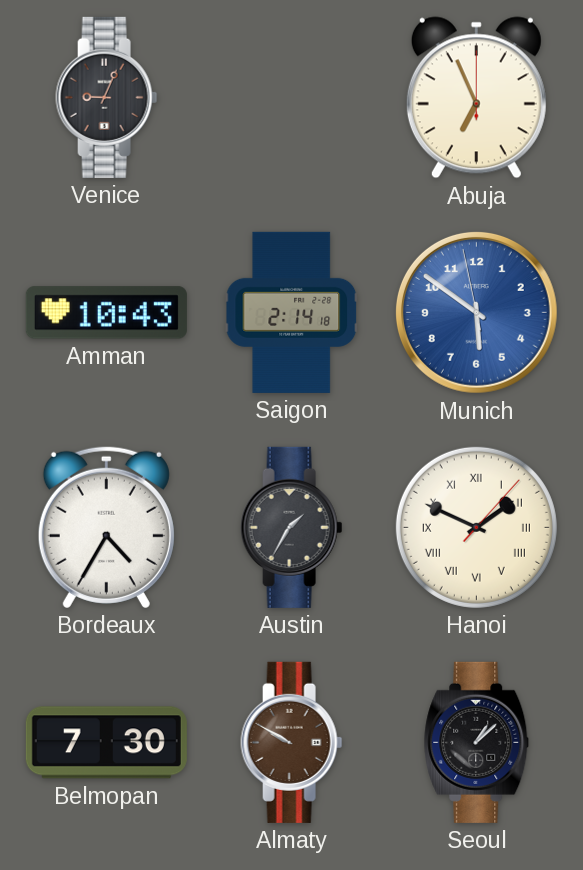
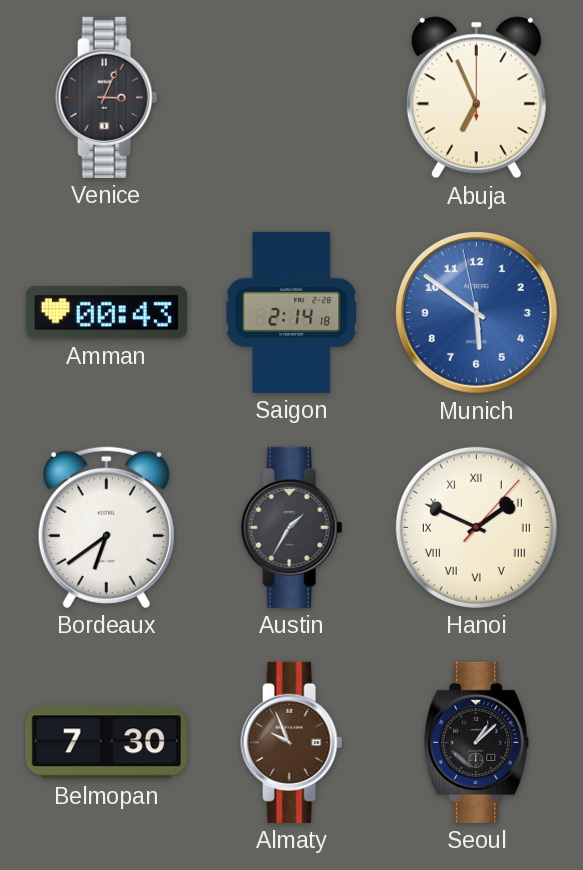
Venice: 9:04 -> 3:04
Amman: 10:43 -> 00:43
Bordeaux: 4:35 -> 6:39
Almaty: 9:50 -> 9:56
